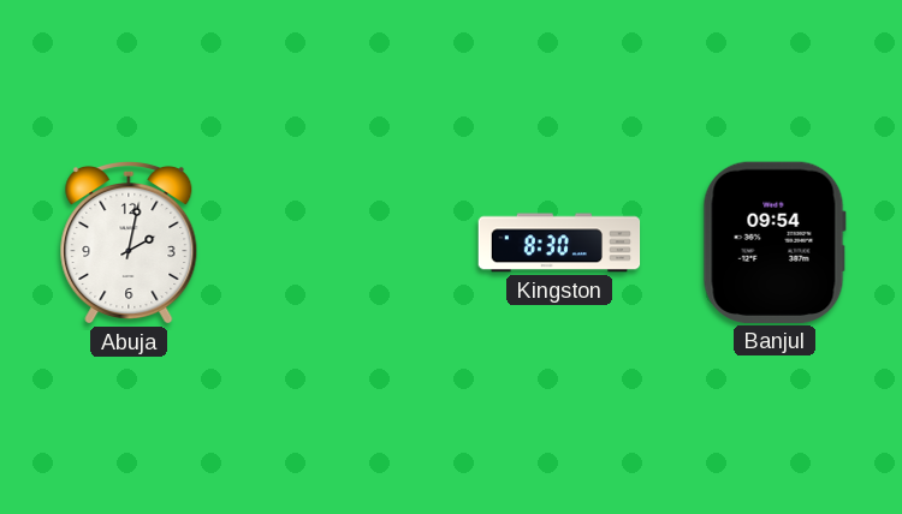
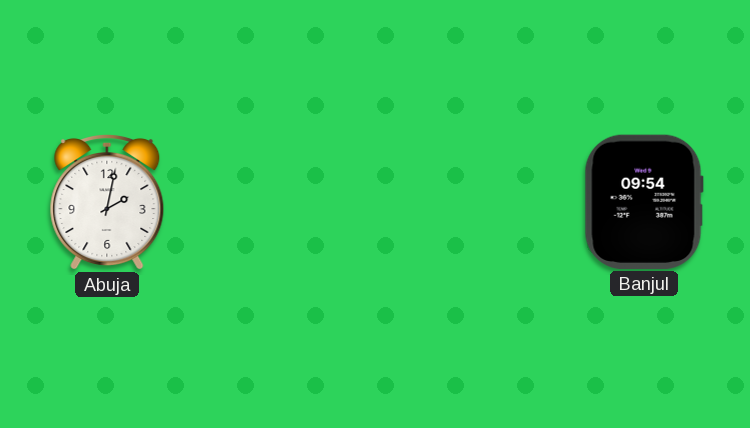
Kingston: 8:30 -> none
